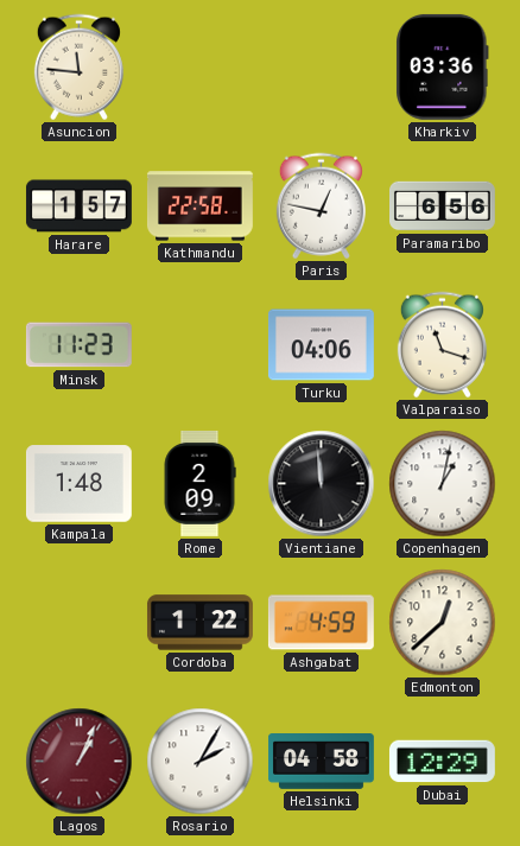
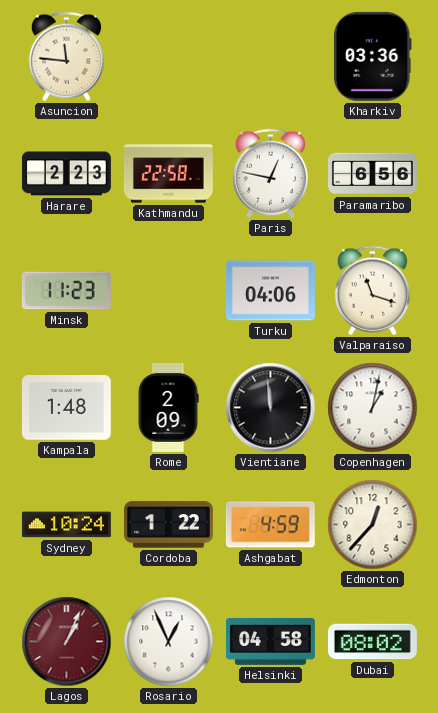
Harare: 1:57 -> 2:23
Sydney: none -> 10:24
Edmonton: 12:38 -> 12:37
Rosario: 2:05 -> 12:56
Dubai: 12:29 -> 08:02
